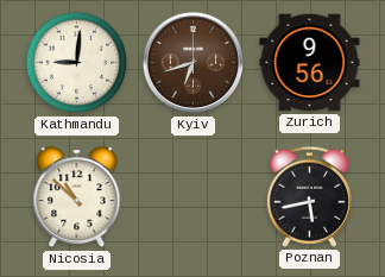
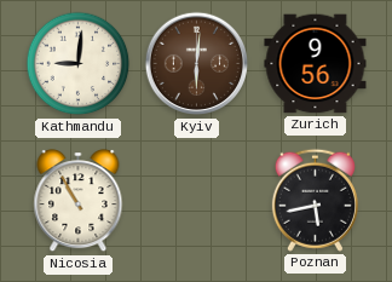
Kyiv: 6:42 -> 6:01
Nicosia: 10:52 -> 10:55
